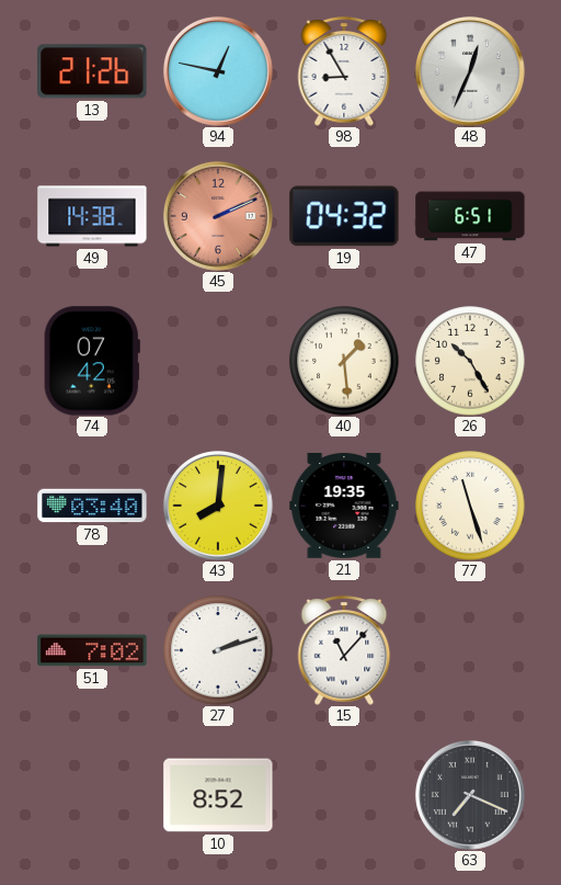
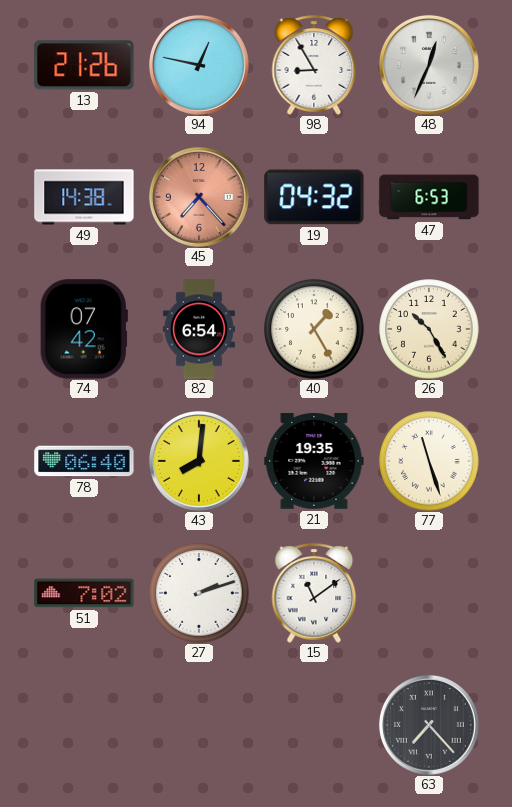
45: 2:11 -> 7:23
47: 6:51 -> 6:53
82: none -> 6:54
40: 1:29 -> 1:25
78: 03:40 -> 06:40
15: 11:07 -> 11:09
10: 8:52 -> none
63: 7:19 -> 7:23
